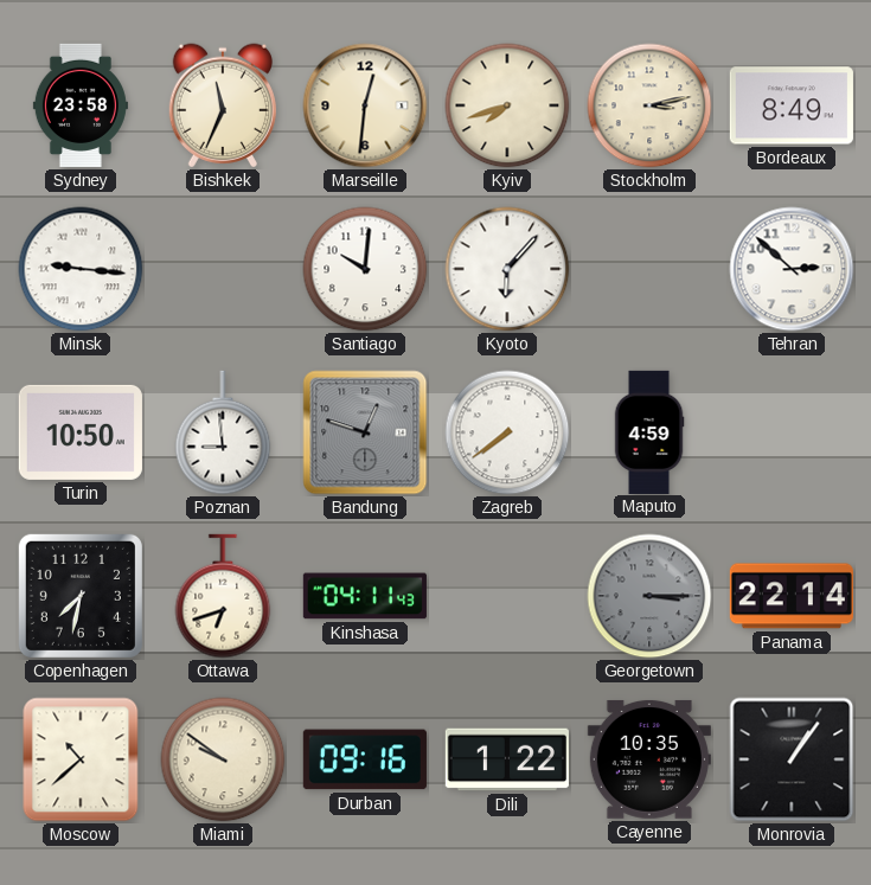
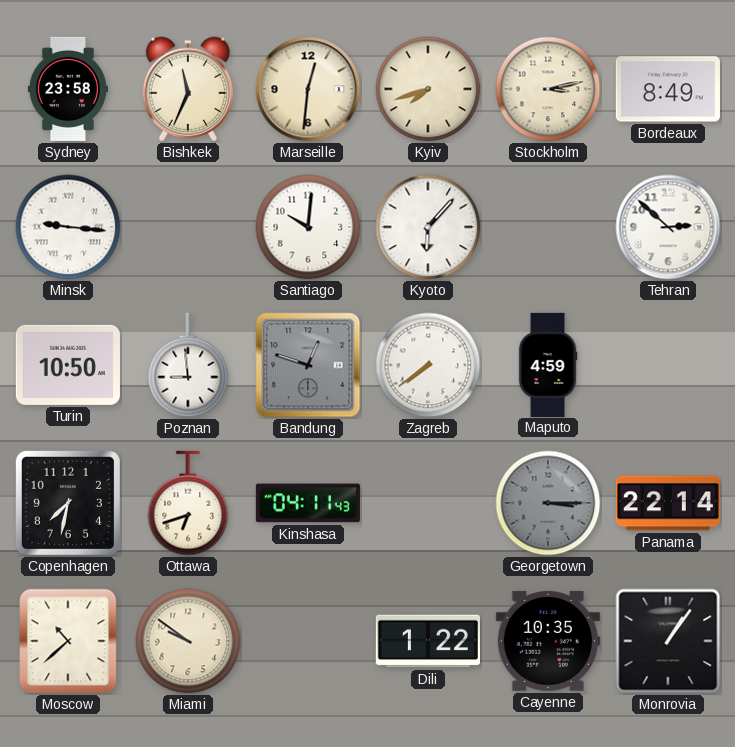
Durban: 09:16 -> none
